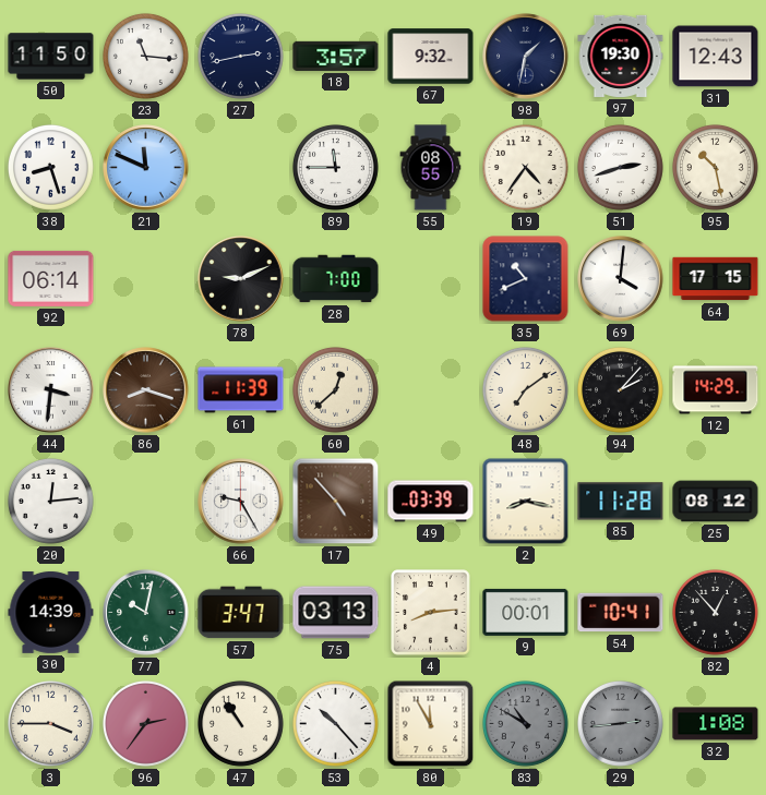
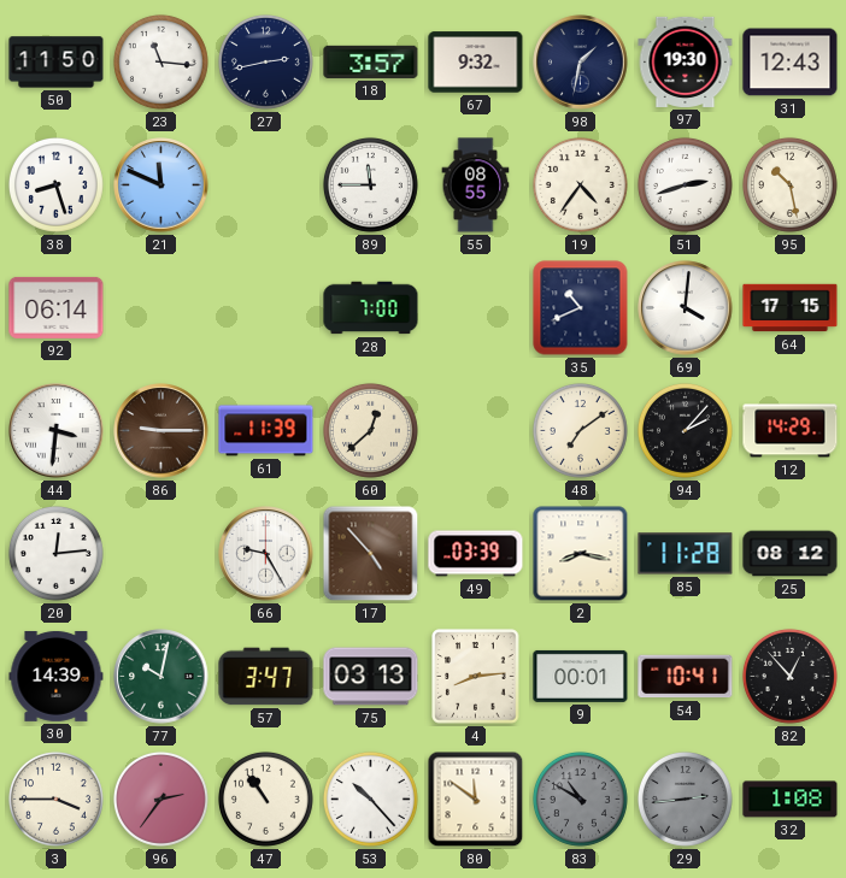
78: 9:11 -> none
86: 8:18 -> 9:15
80: 11:55 -> 11:51
